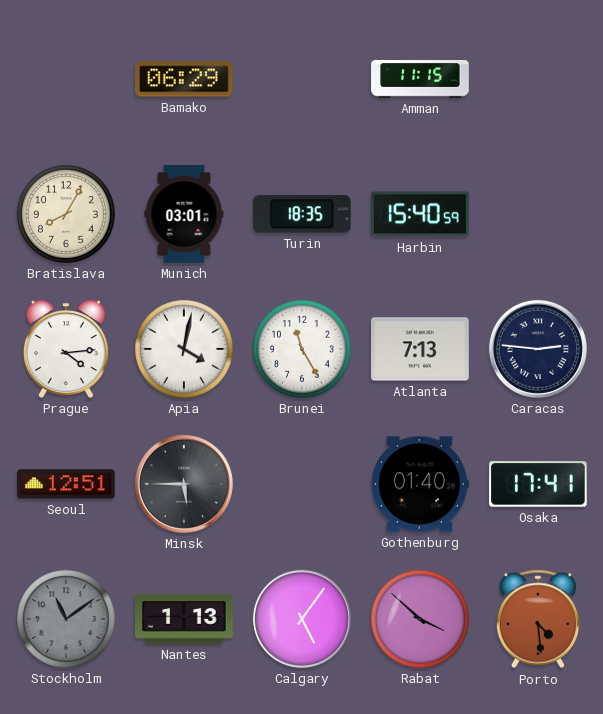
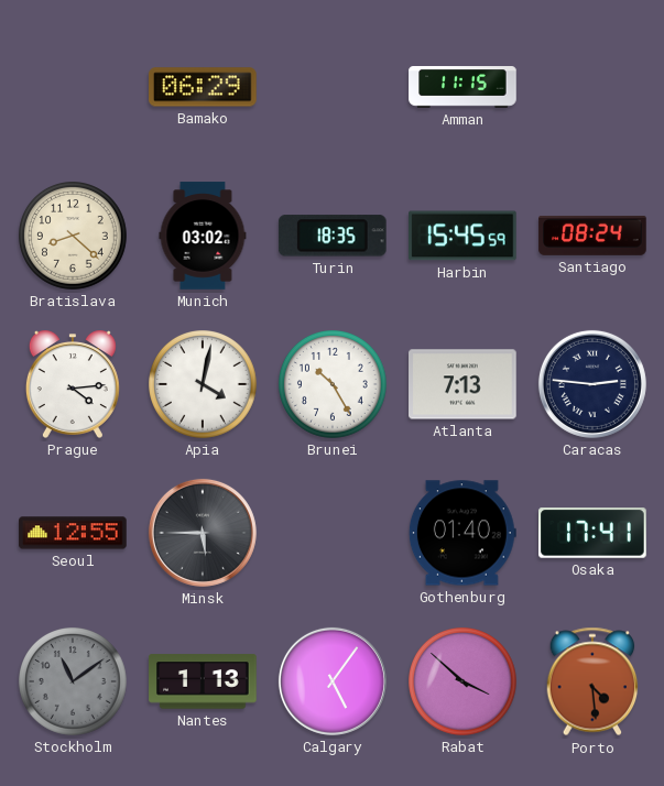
Bratislava: 8:05 -> 8:22
Munich: 03:01 -> 03:02
Harbin: 15:40 -> 15:45
Santiago: none -> 08:24
Brunei: 11:25 -> 10:25
Seoul: 12:51 -> 12:55
